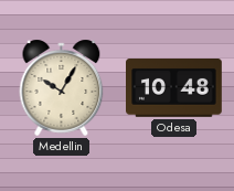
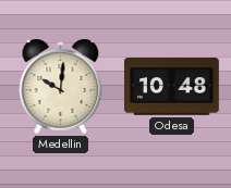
Medellin: 10:05 -> 10:01
